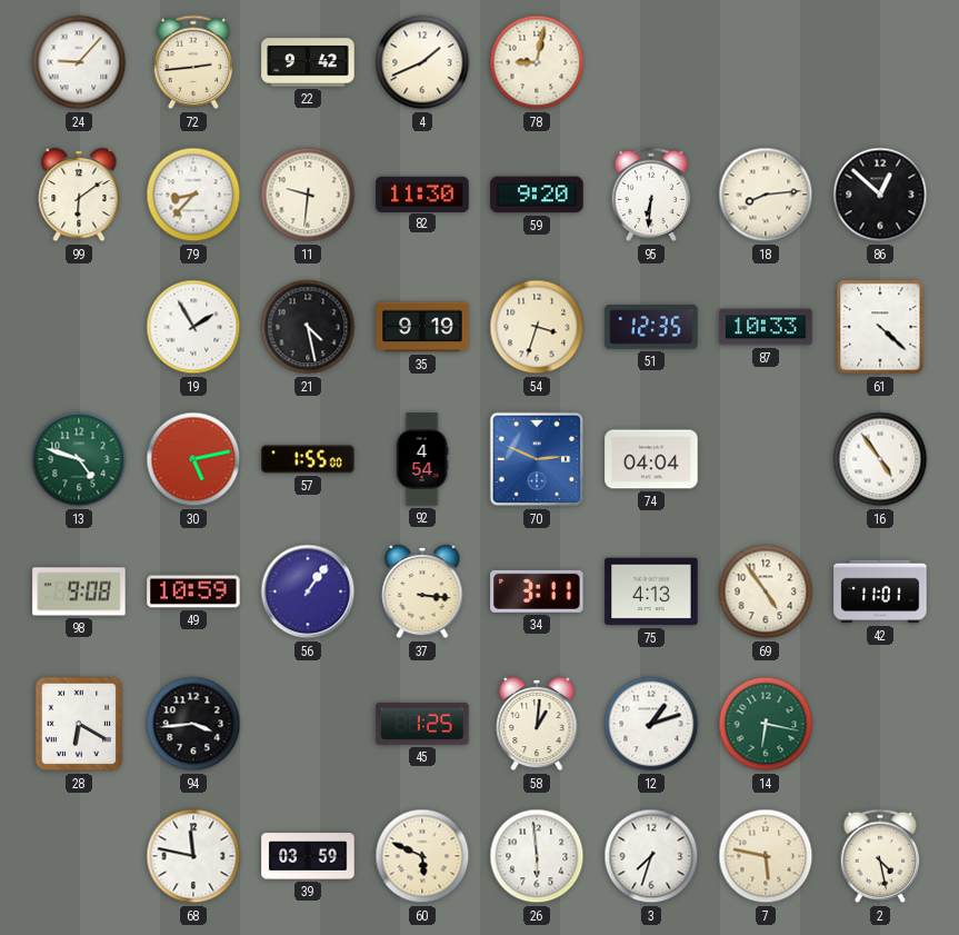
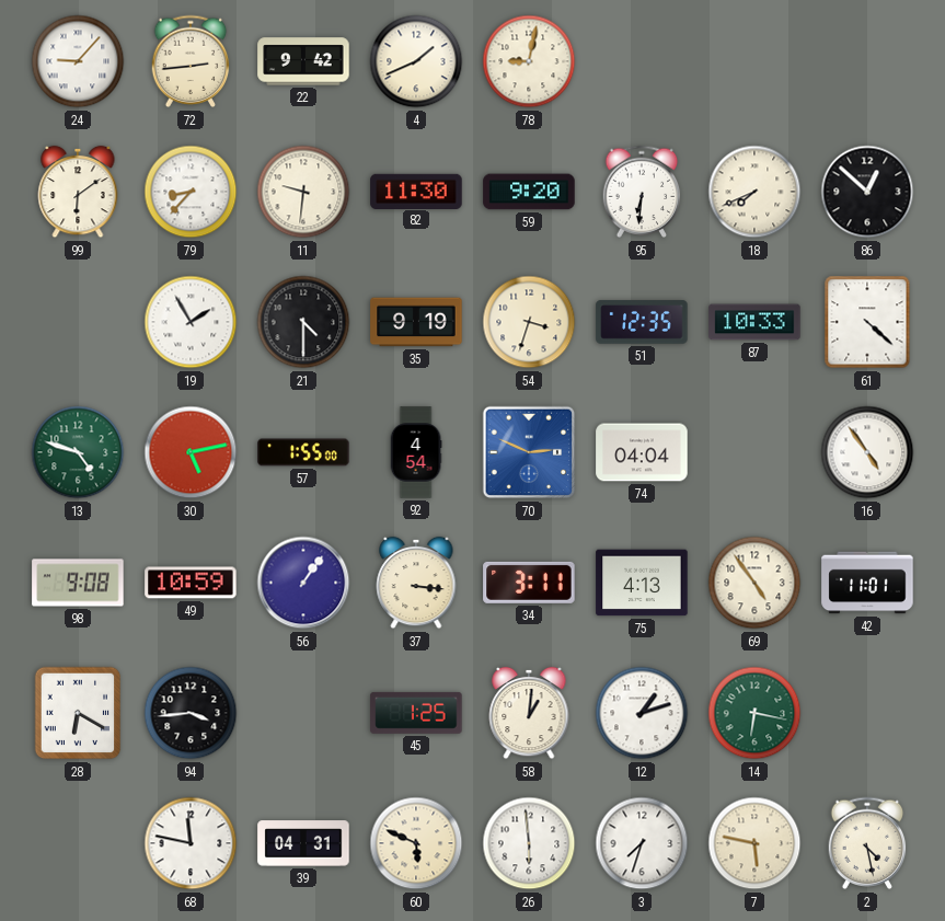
18: 8:14 -> 7:41
21: 4:28 -> 4:30
39: 03:59 -> 04:31
